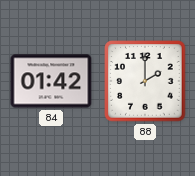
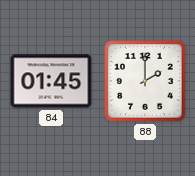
84: 01:42 -> 01:45
